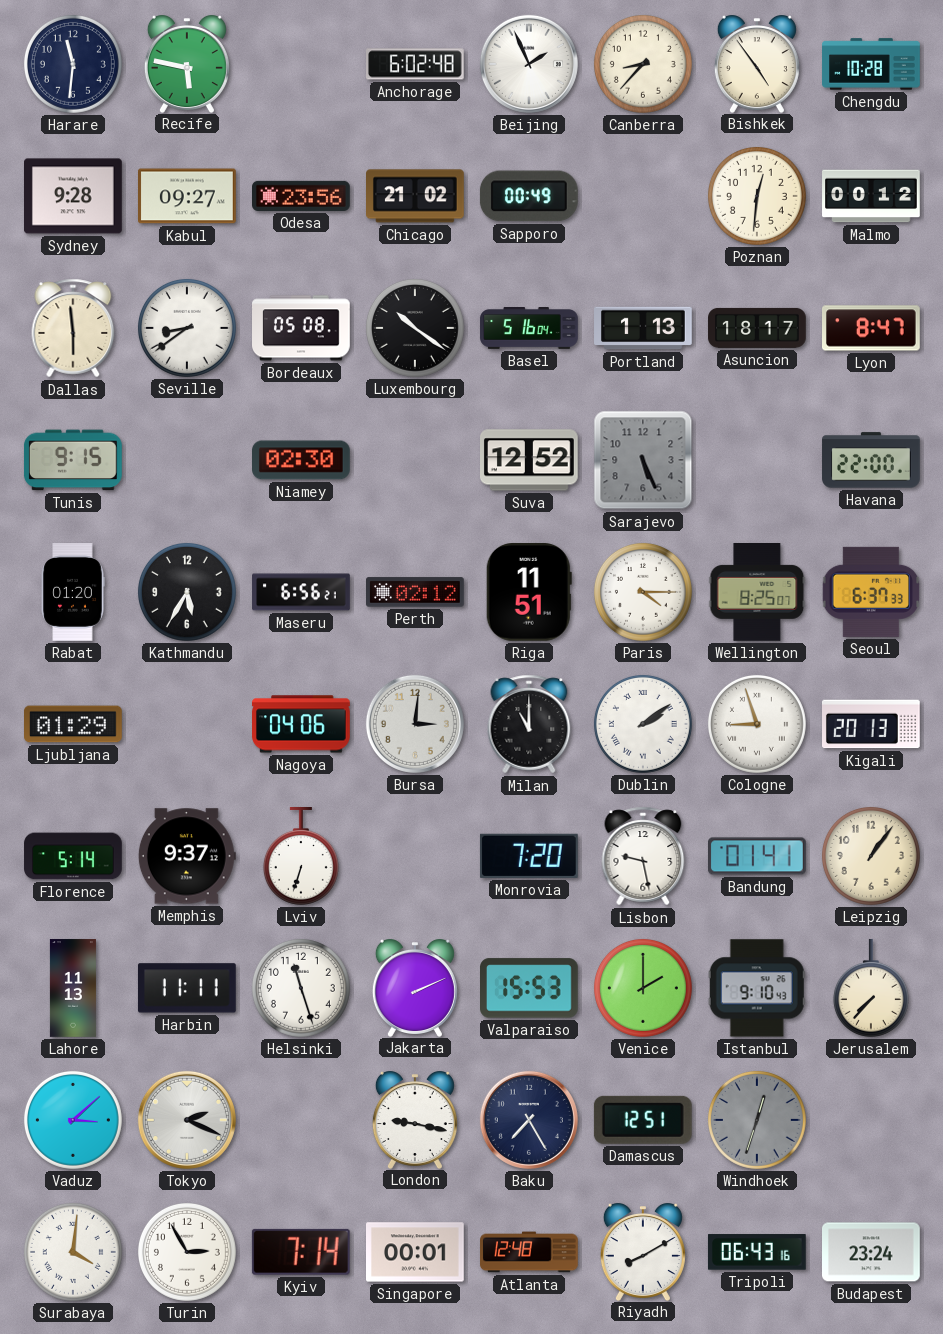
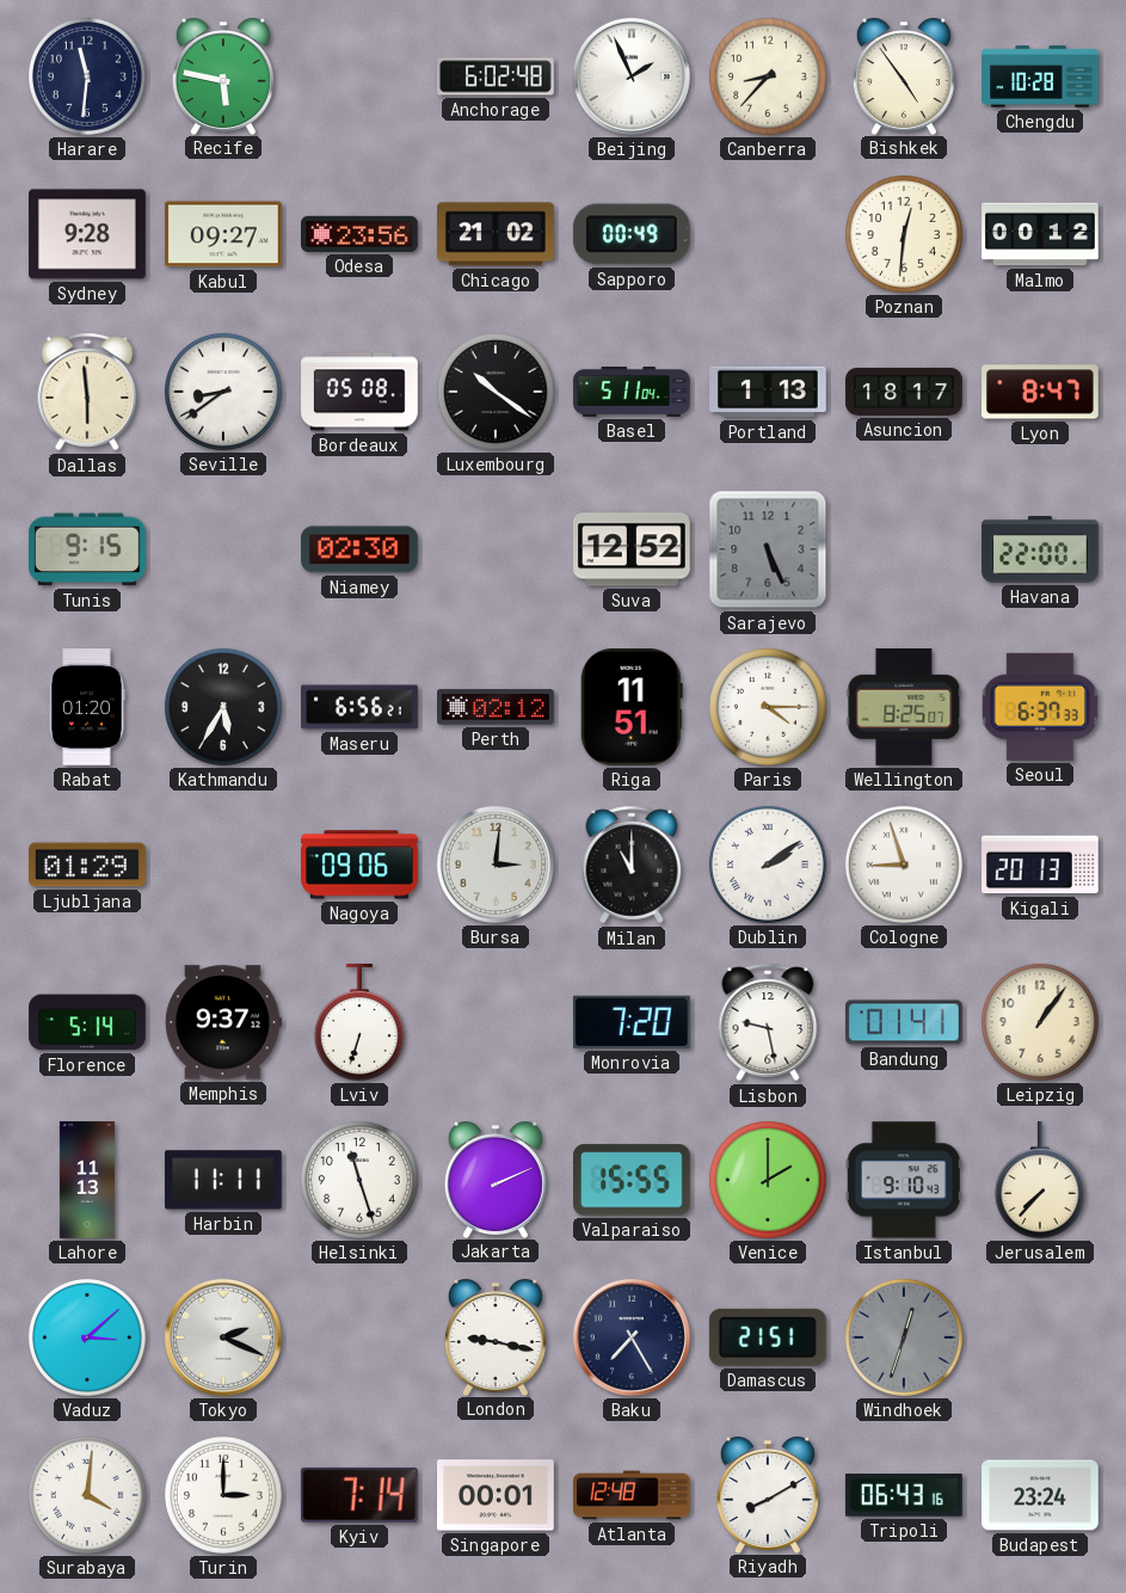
Basel: 5:16 -> 5:11
Nagoya: 04:06 -> 09:06
Valparaiso: 15:53 -> 15:55
Damascus: 12:51 -> 21:51
Turin: 2:55 -> 3:00
